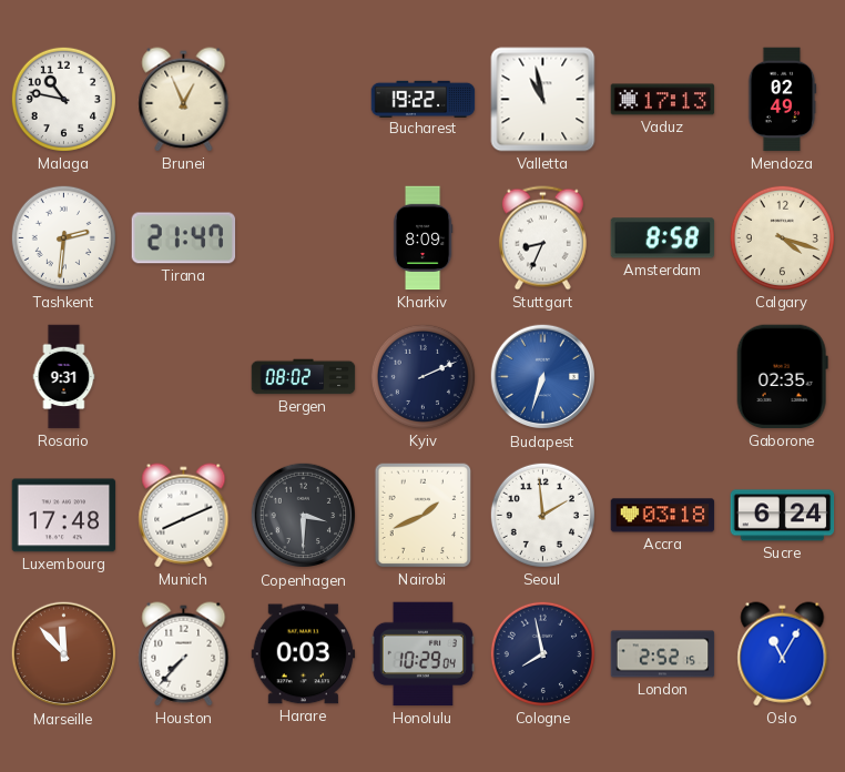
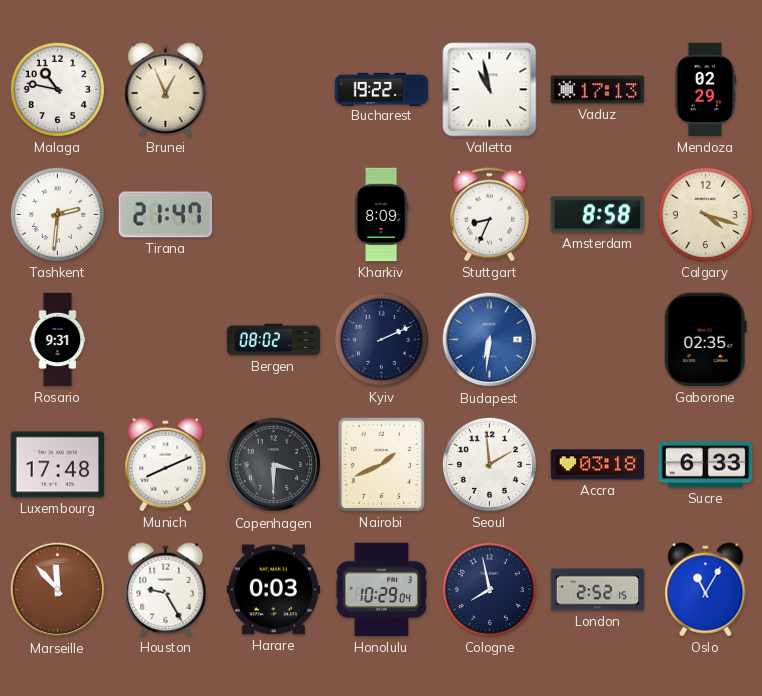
Mendoza: 02:49 -> 02:29
Budapest: 6:33 -> 6:31
Sucre: 6:24 -> 6:33
Houston: 7:37 -> 9:25
